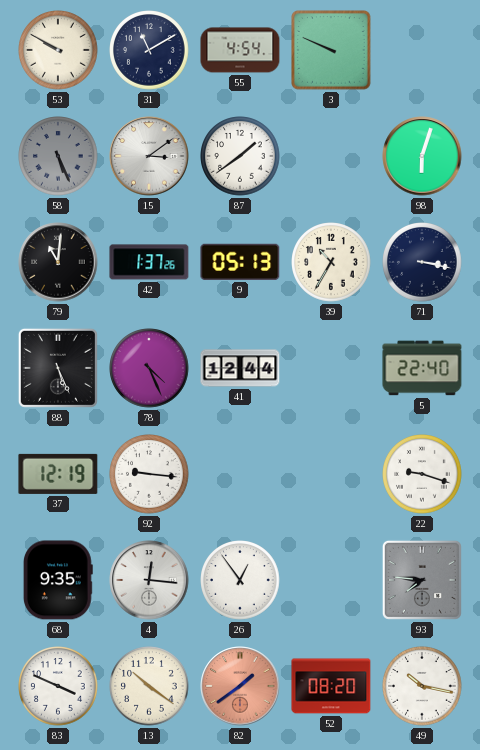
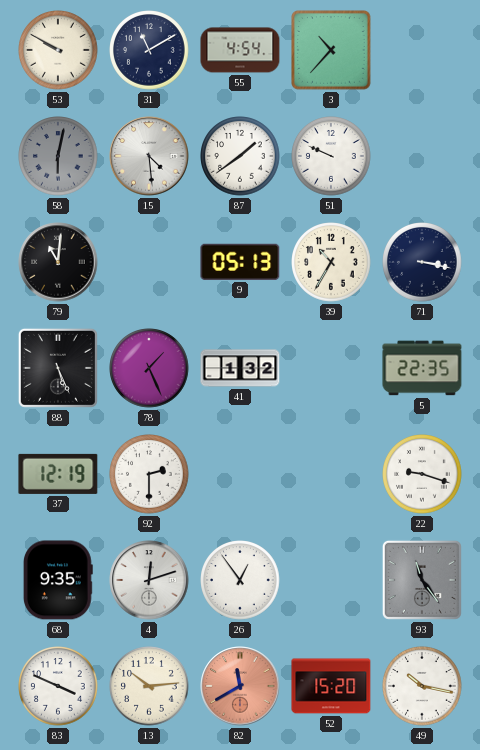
3: 9:49 -> 10:37
58: 5:26 -> 6:02
15: 3:09 -> 4:29
51: none -> 9:49
98: 6:03 -> none
42: 1:37 -> none
78: 4:26 -> 1:26
41: 12:44 -> 1:32
5: 22:40 -> 22:35
92: 9:16 -> 2:30
4: 12:16 -> 12:12
93: 7:46 -> 11:24
13: 10:21 -> 10:14
82: 1:39 -> 11:40
52: 08:20 -> 15:20
